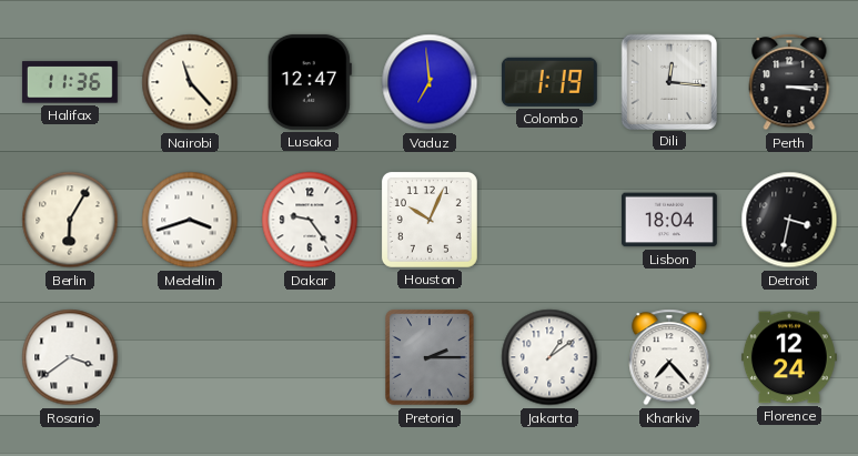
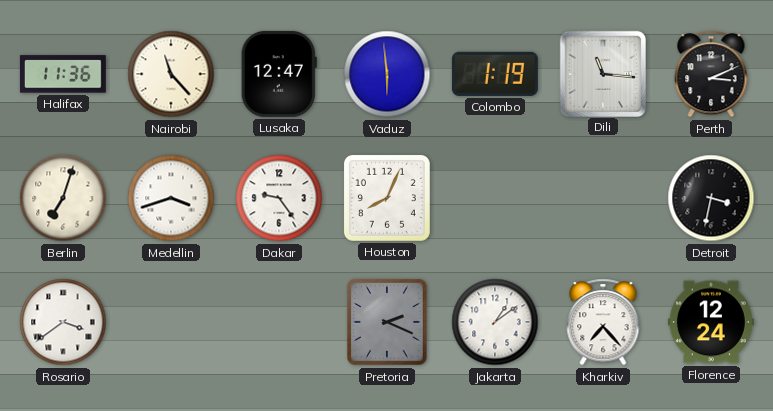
Vaduz: 6:59 -> 5:59
Dili: 12:16 -> 11:16
Perth: 3:15 -> 3:11
Berlin: 6:05 -> 7:03
Houston: 10:04 -> 8:04
Lisbon: 18:04 -> none
Pretoria: 2:15 -> 2:19
